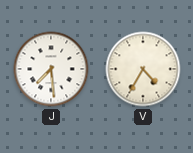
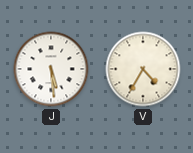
J: 7:29 -> 5:29
